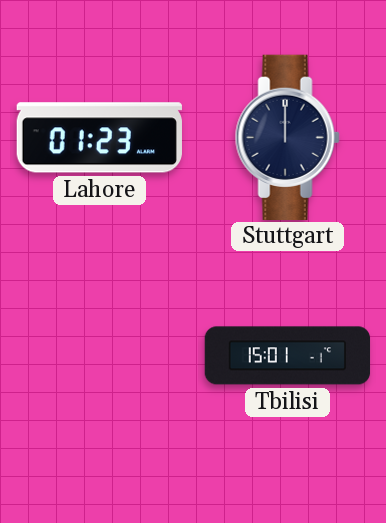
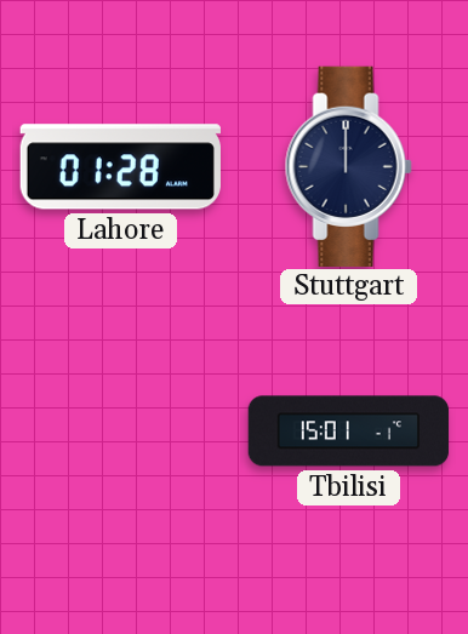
Lahore: 01:23 -> 01:28
